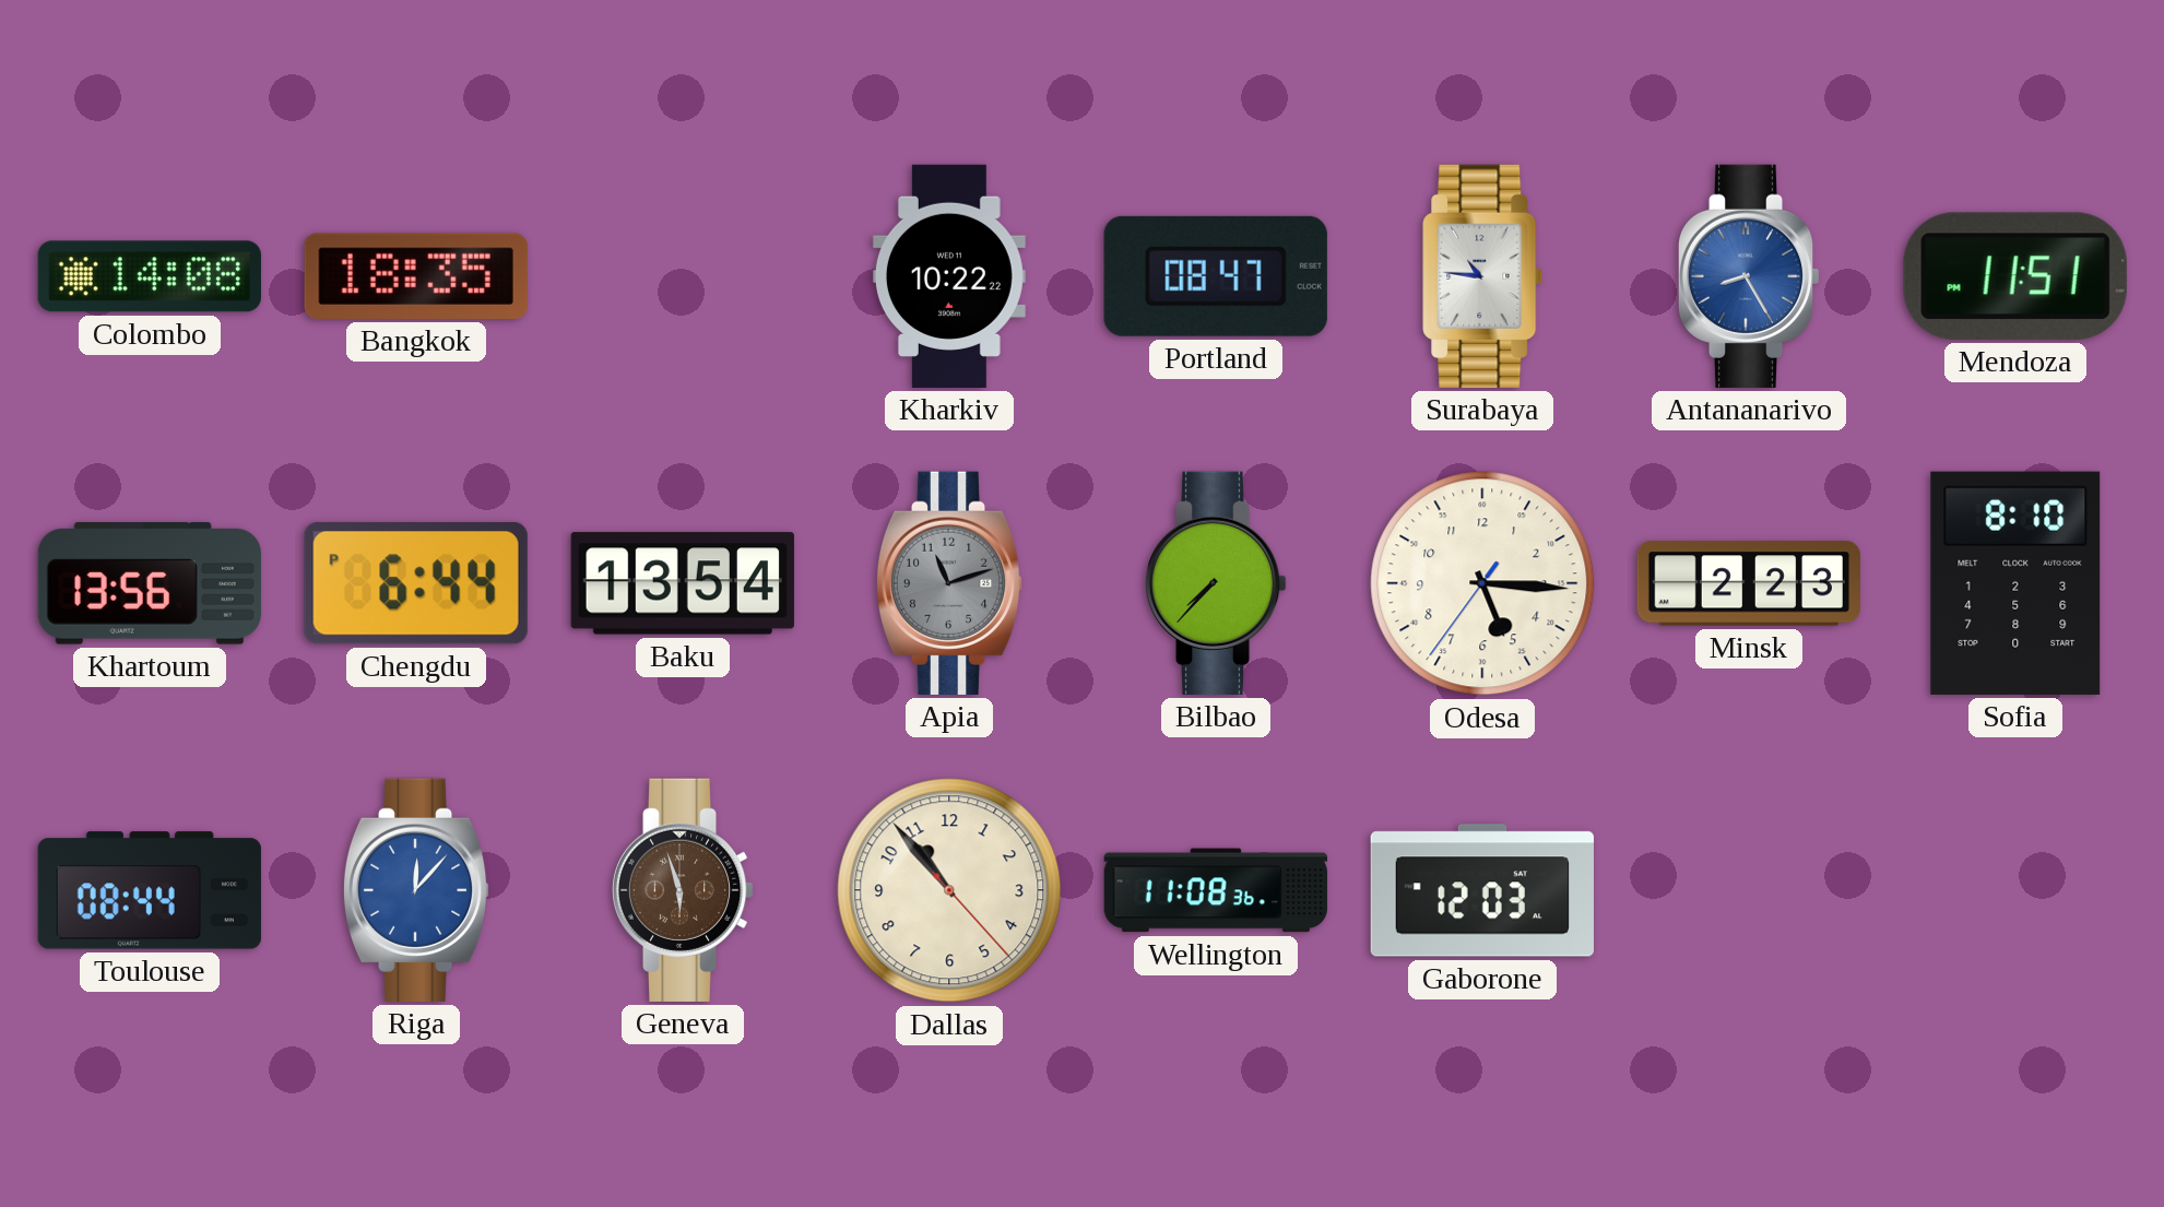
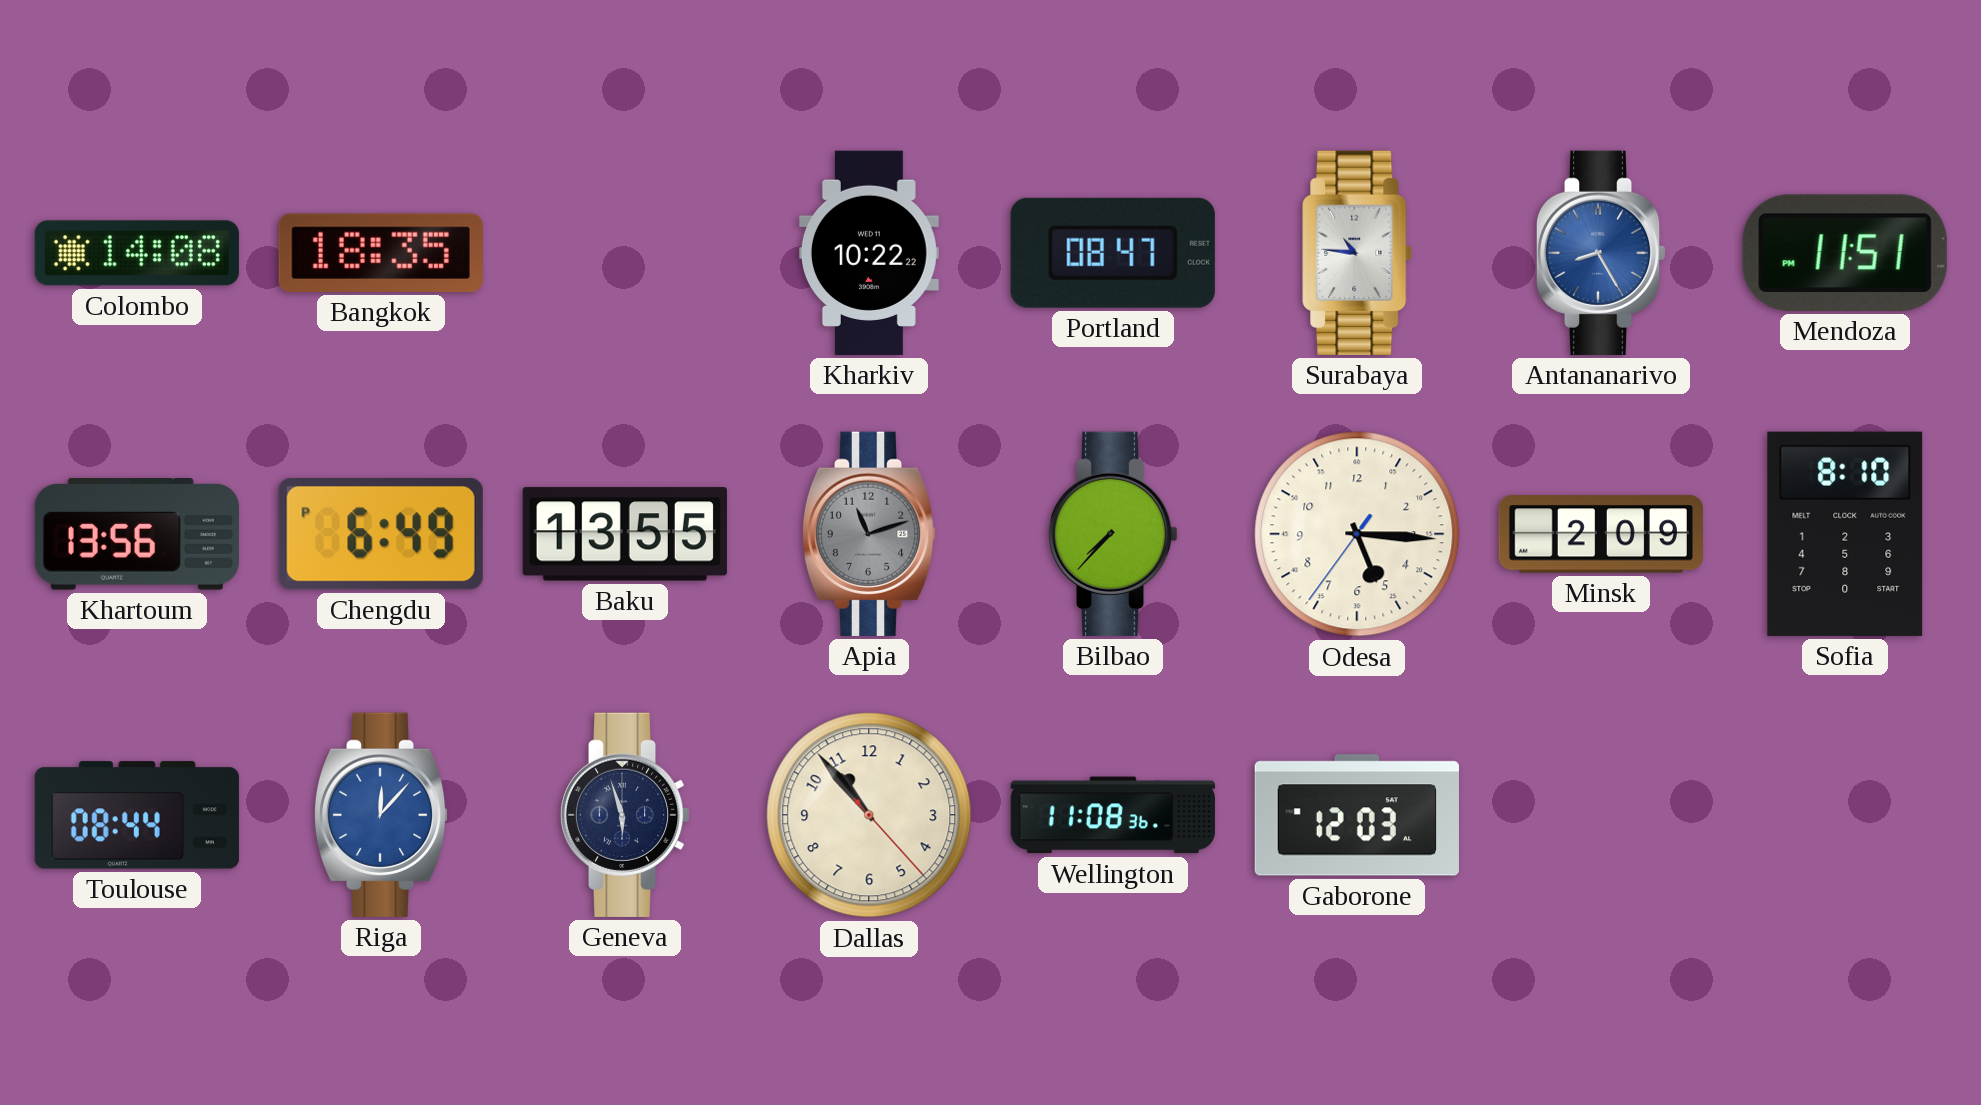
Chengdu: 6:44 -> 6:49
Baku: 13:54 -> 13:55
Minsk: 2:23 -> 2:09
Geneva dial: brown -> navy
